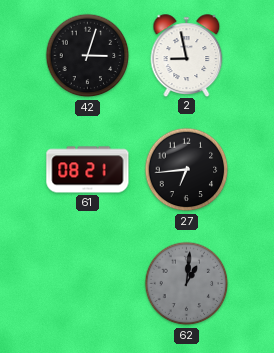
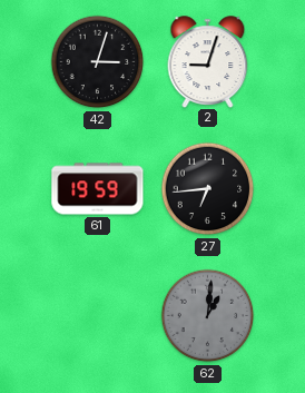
2: 8:58 -> 9:03
61: 08:21 -> 19:59
